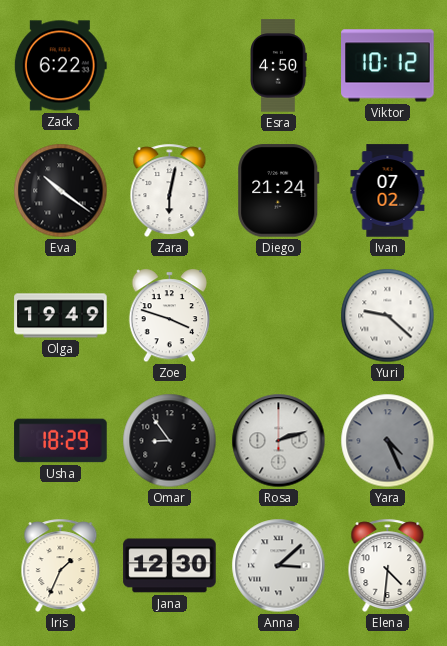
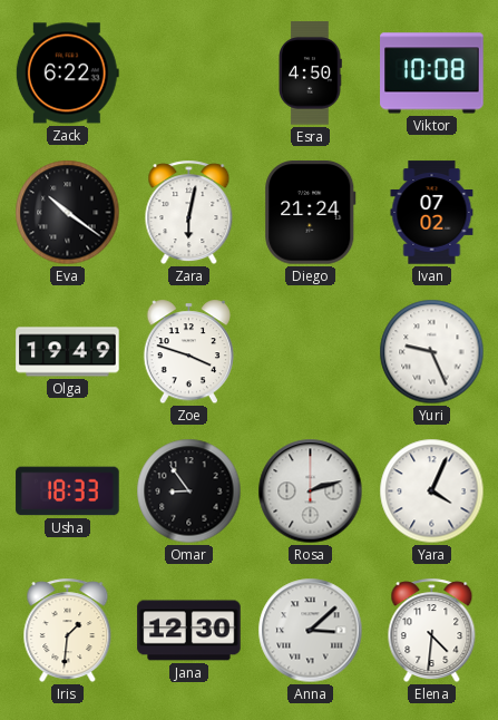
Viktor: 10:12 -> 10:08
Yuri: 9:22 -> 9:26
Usha: 18:29 -> 18:33
Yara: 4:26 -> 4:04
Yara dial: grey -> white
Iris: 1:34 -> 1:31
